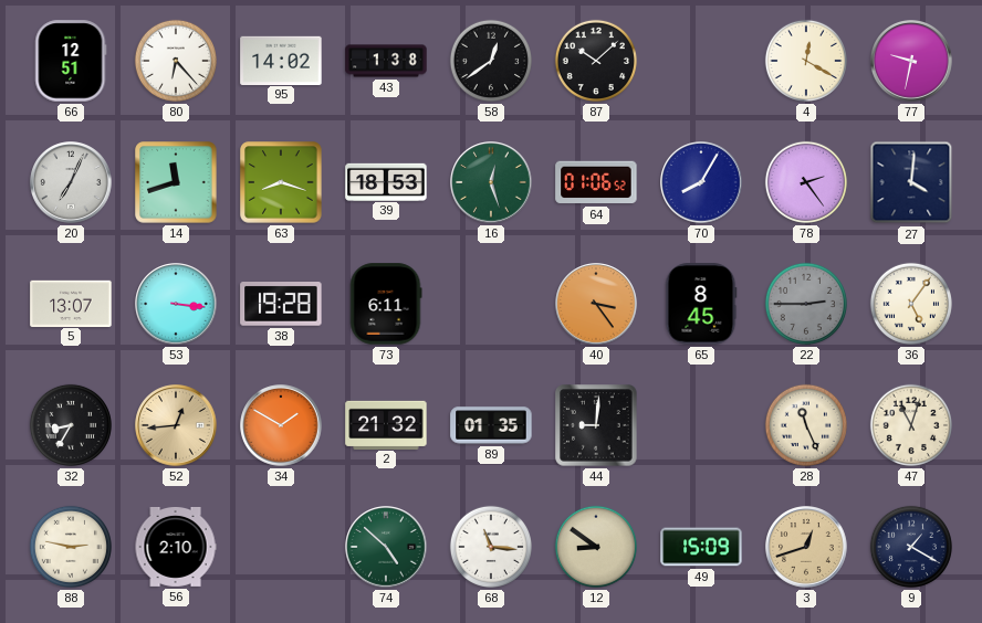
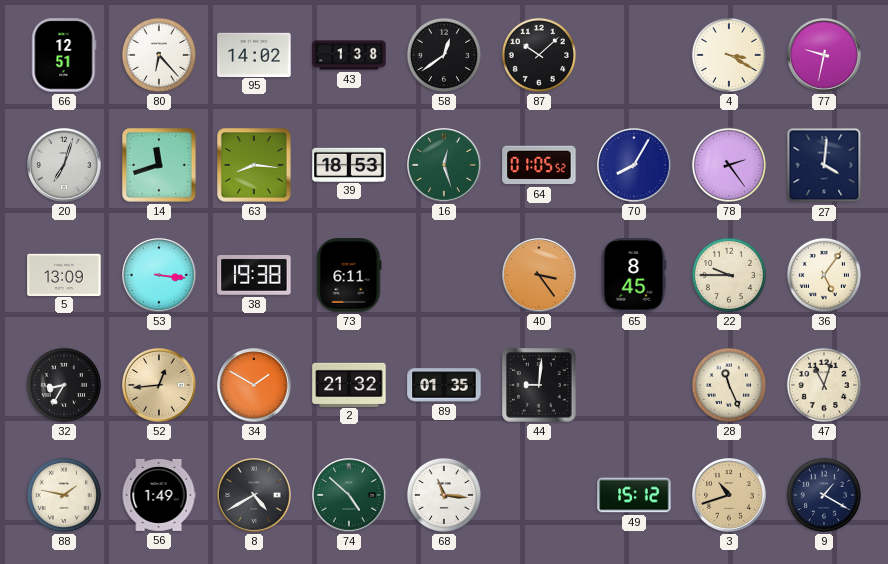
4: 12:20 -> 3:20
20: 7:04 -> 7:03
63: 8:18 -> 8:16
64: 01:06 -> 01:05
5: 13:07 -> 13:09
38: 19:28 -> 19:38
22: 2:45 -> 9:45
22 dial: grey -> cream
88: 2:47 -> 1:47
56: 2:10 -> 1:49
8: none -> 4:40
12: 8:51 -> none
49: 15:09 -> 15:12
3: 12:42 -> 10:42
